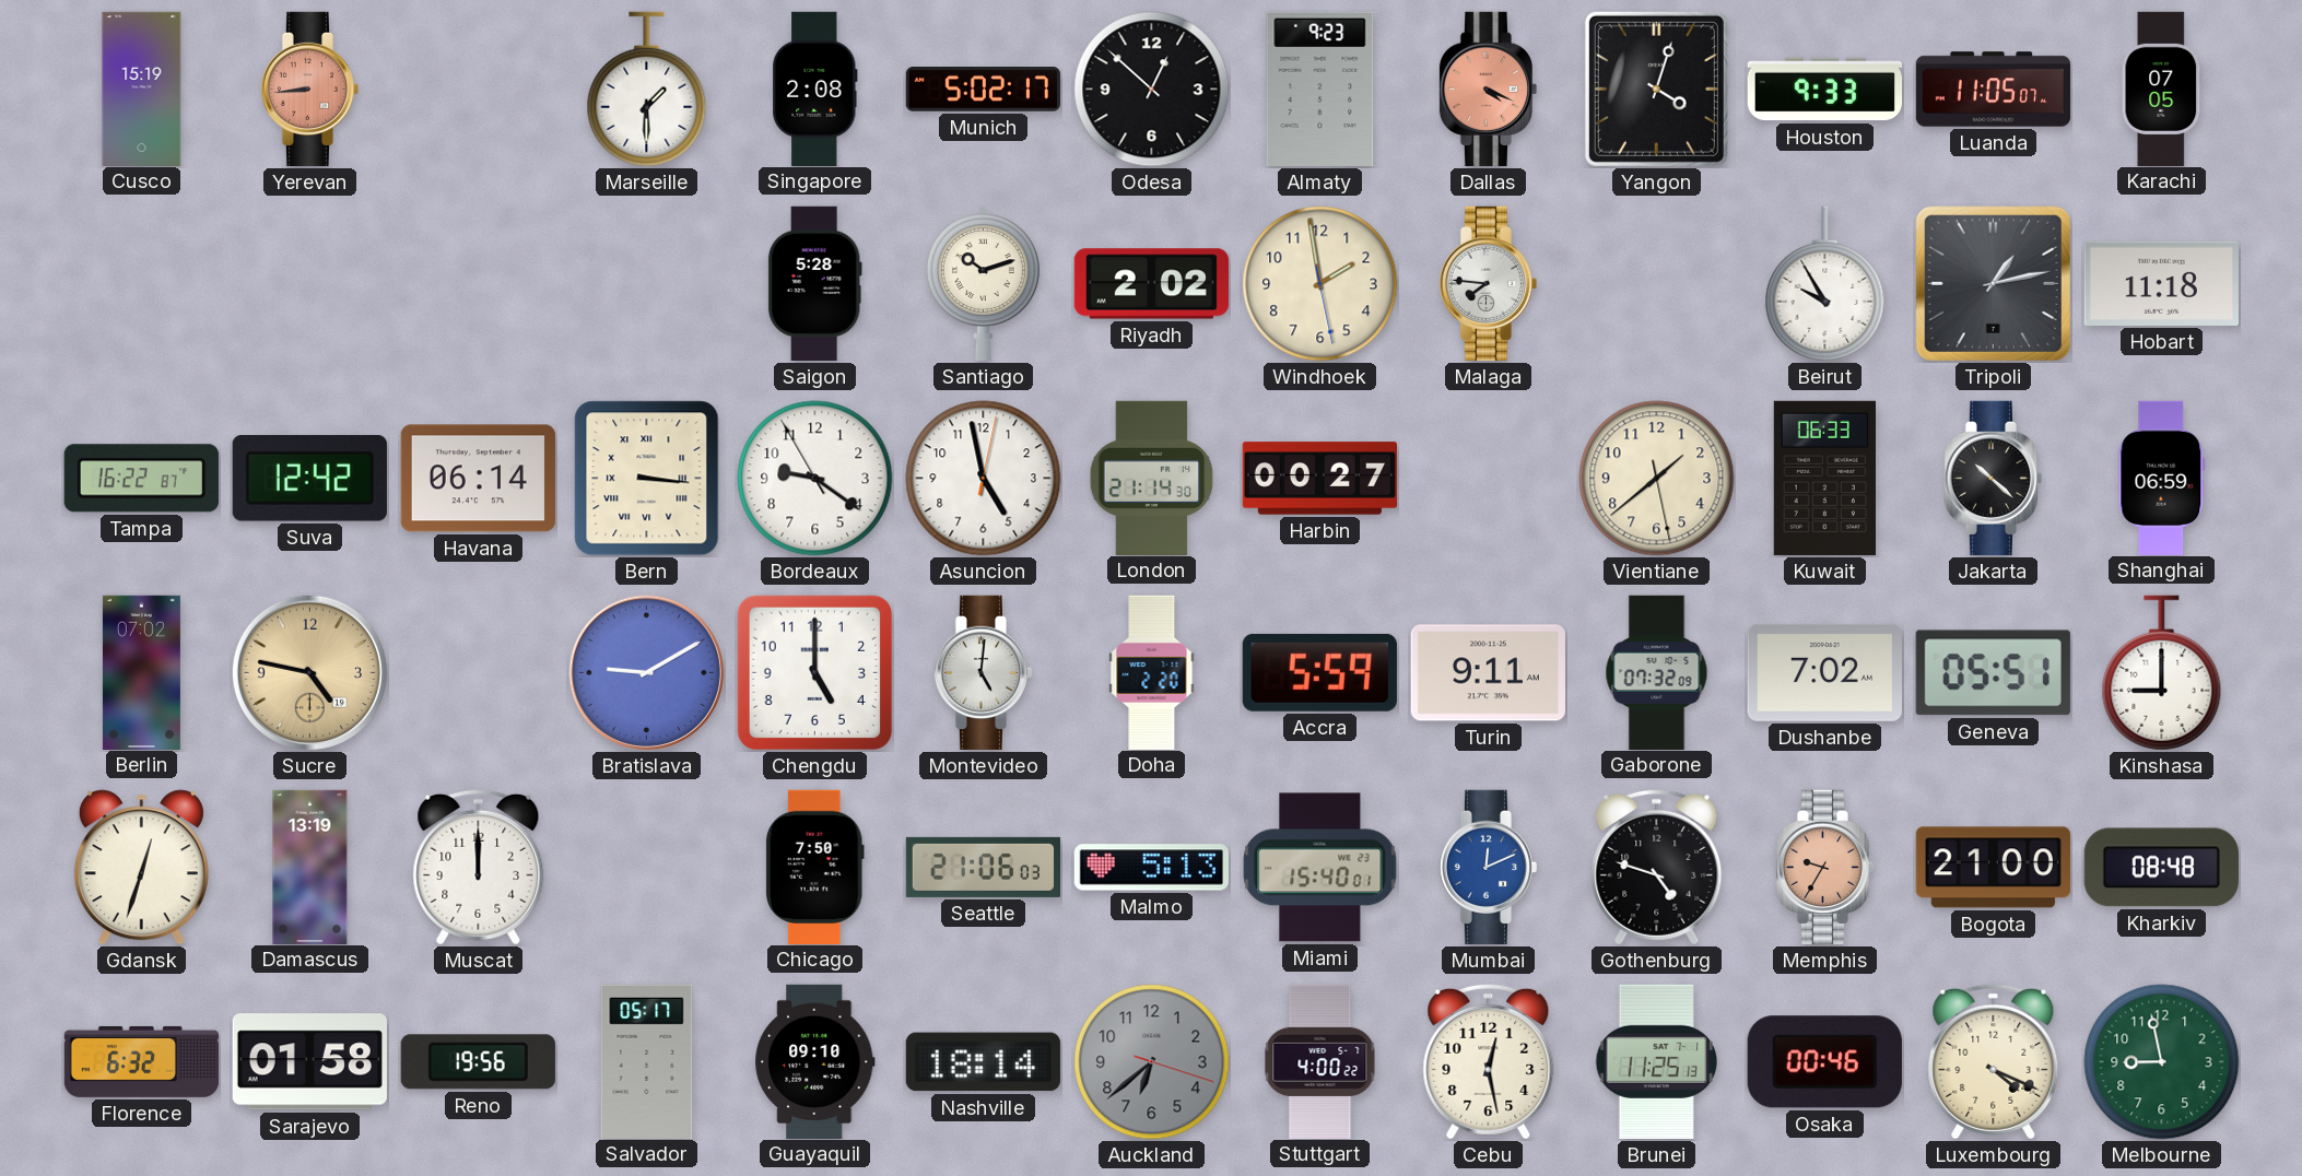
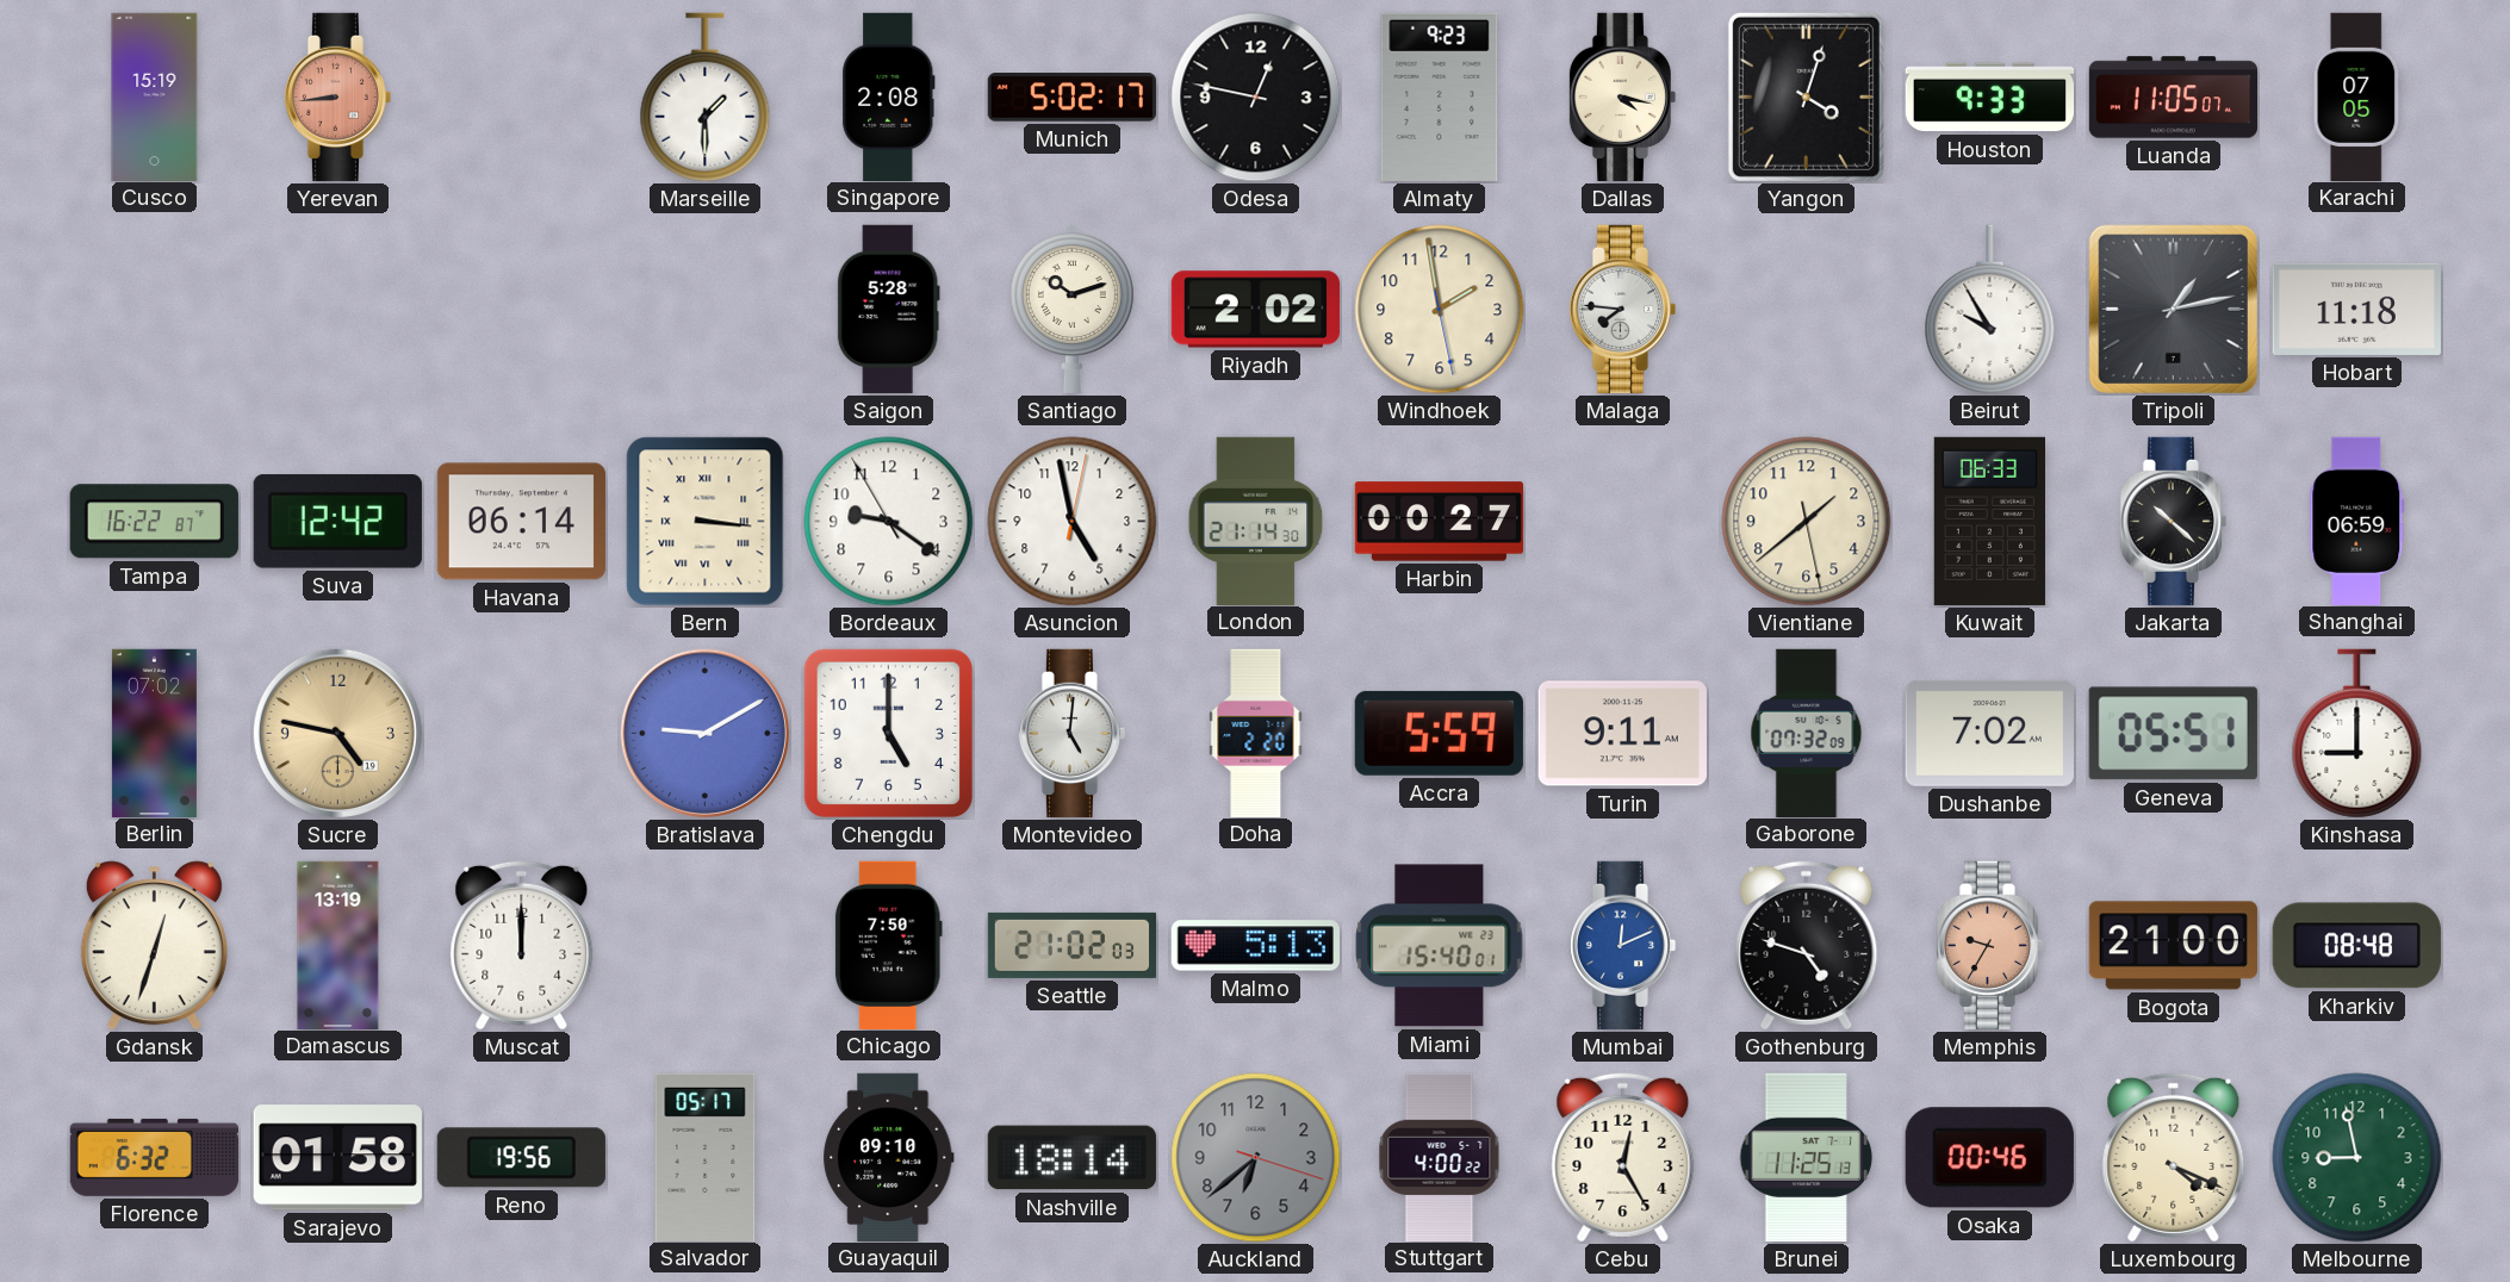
Odesa: 12:52 -> 12:47
Dallas: 4:19 -> 4:17
Dallas dial: salmon -> cream
Seattle: 21:06 -> 21:02
Cebu: 12:28 -> 12:25
